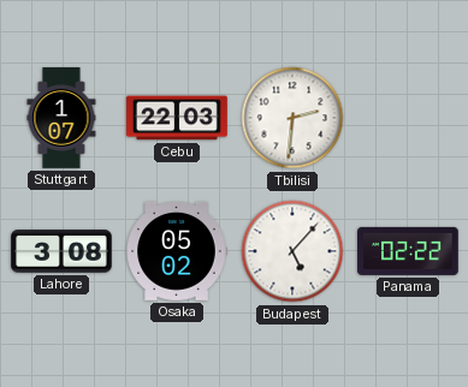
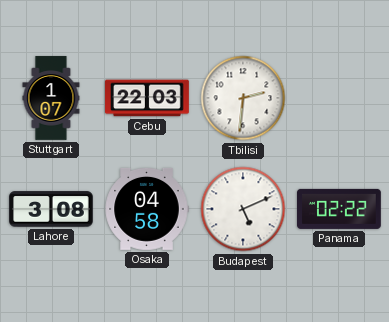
Osaka: 05:02 -> 04:58
Budapest: 5:07 -> 5:11
